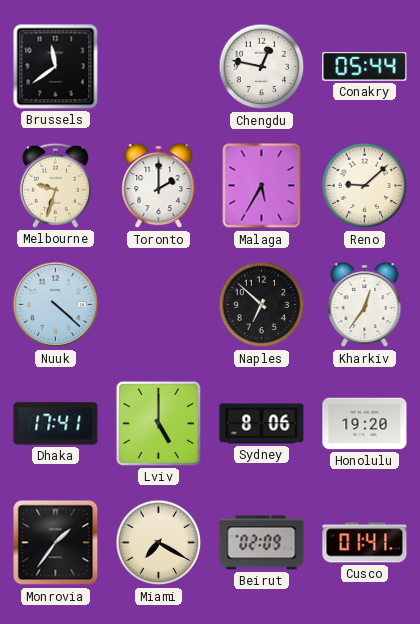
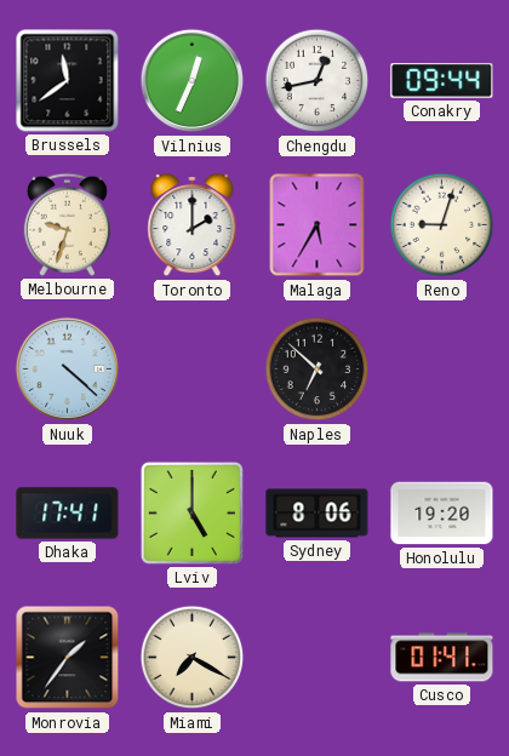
Vilnius: none -> 12:34
Chengdu: 12:47 -> 12:43
Conakry: 05:44 -> 09:44
Reno: 9:08 -> 9:03
Kharkiv: 12:36 -> none
Beirut: 02:09 -> none
